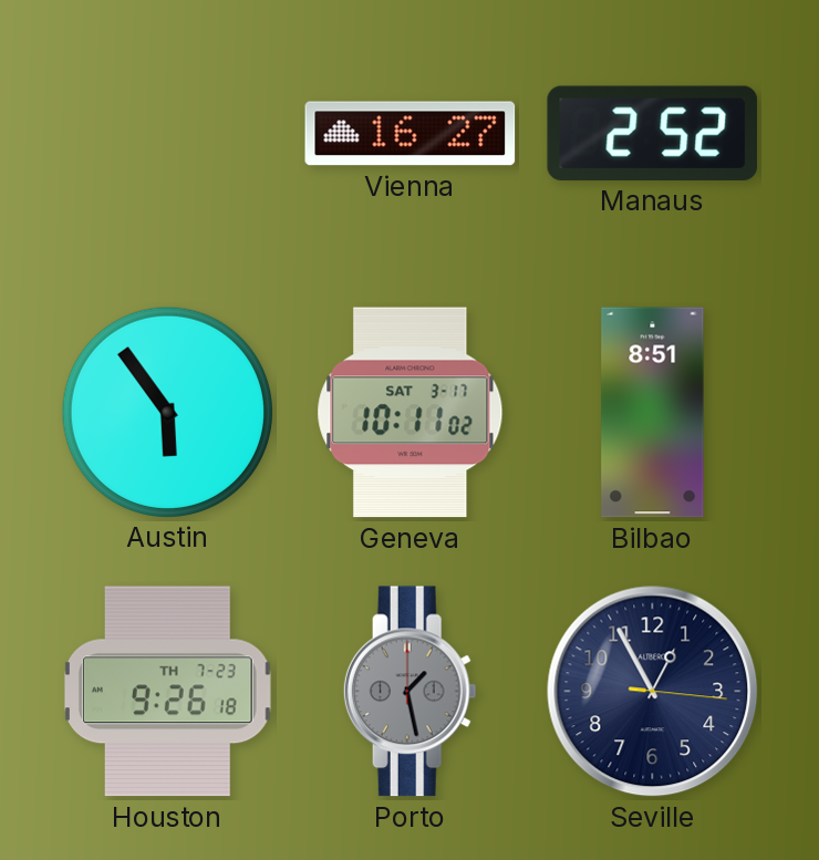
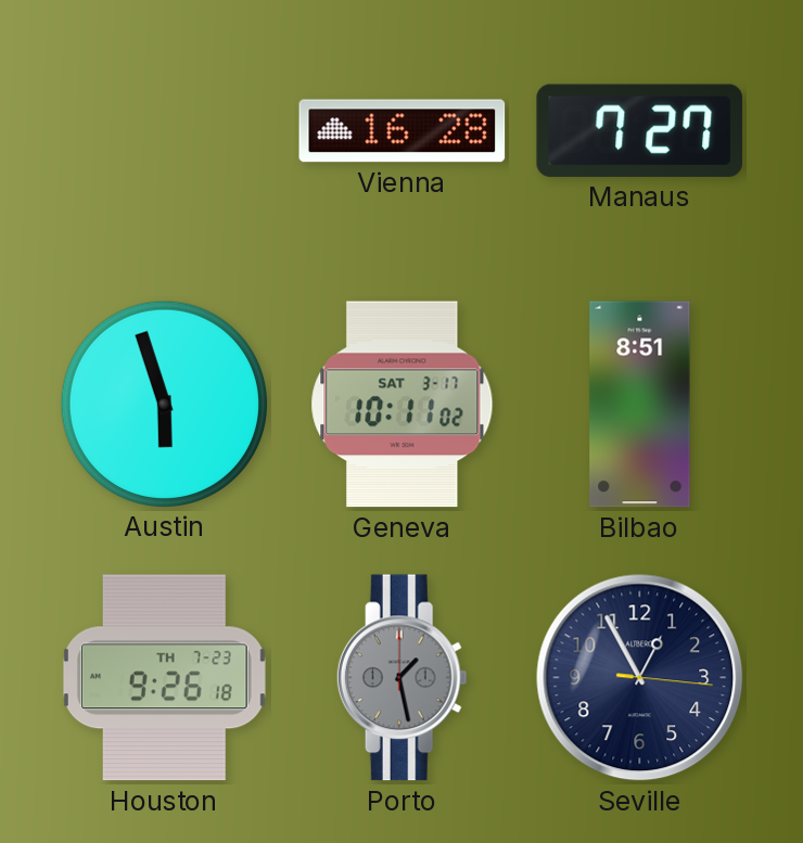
Vienna: 16:27 -> 16:28
Manaus: 2:52 -> 7:27
Austin: 5:54 -> 5:57
